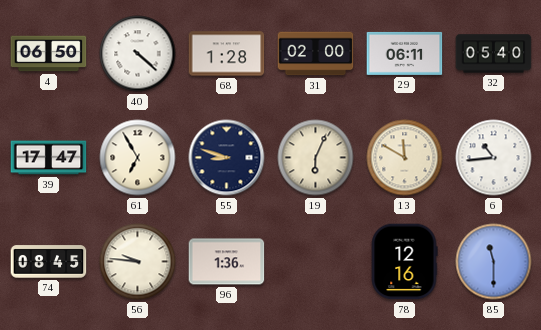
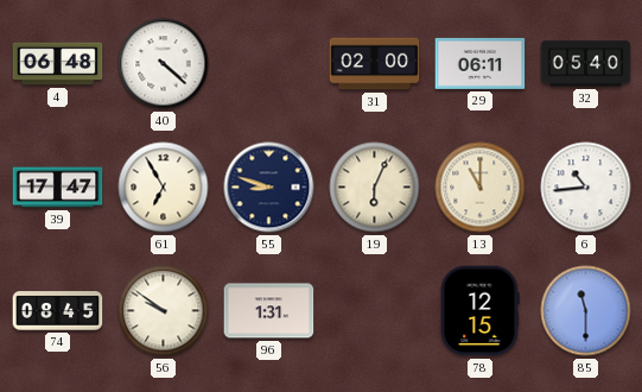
4: 06:50 -> 06:48
68: 1:28 -> none
13: 11:50 -> 11:00
56: 9:46 -> 9:51
96: 1:36 -> 1:31
78: 12:16 -> 12:15
